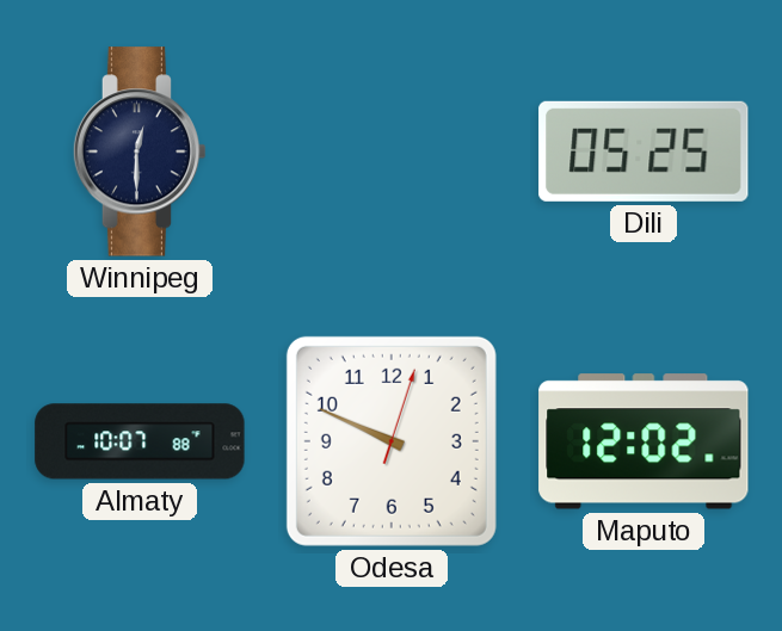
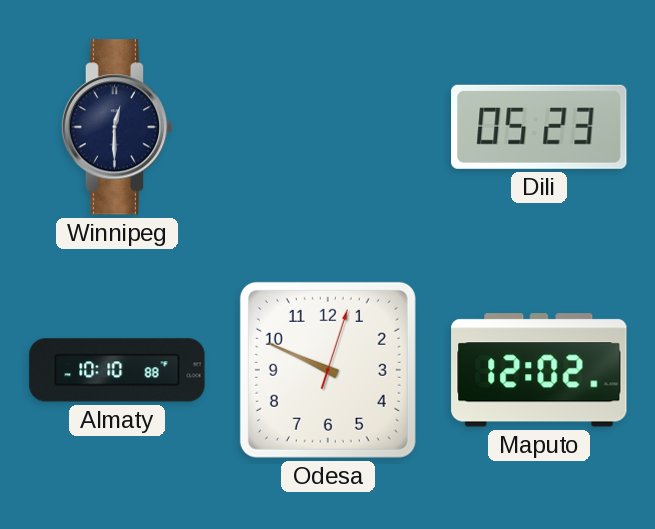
Dili: 05:25 -> 05:23
Almaty: 10:07 -> 10:10
